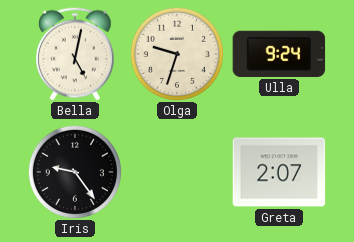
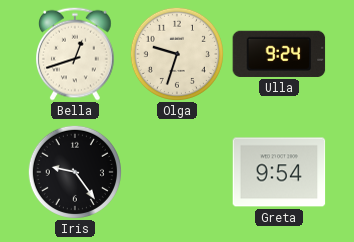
Bella: 5:02 -> 12:42
Greta: 2:07 -> 9:54
